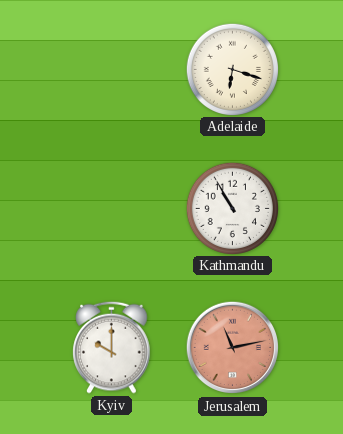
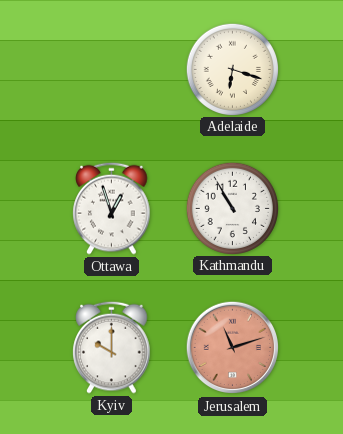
Ottawa: none -> 12:57
Jerusalem: 11:13 -> 11:12
